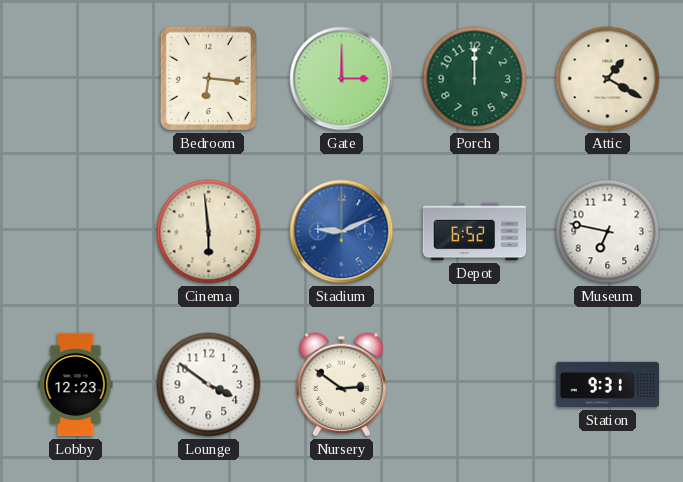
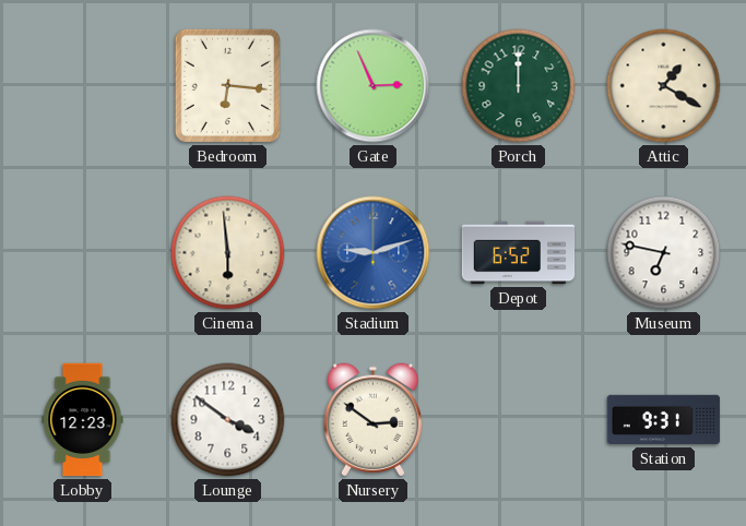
Gate: 3:00 -> 2:56
Stadium: 9:11 -> 9:12
